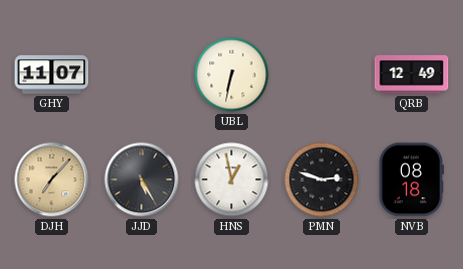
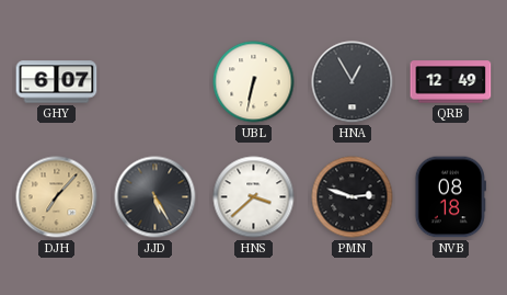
GHY: 11:07 -> 6:07
HNA: none -> 12:55
HNS: 12:58 -> 3:38
